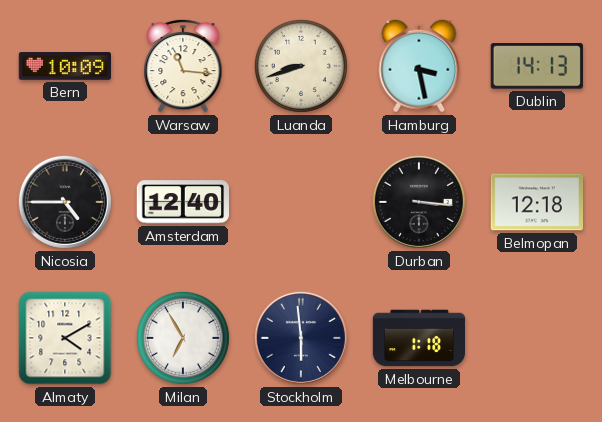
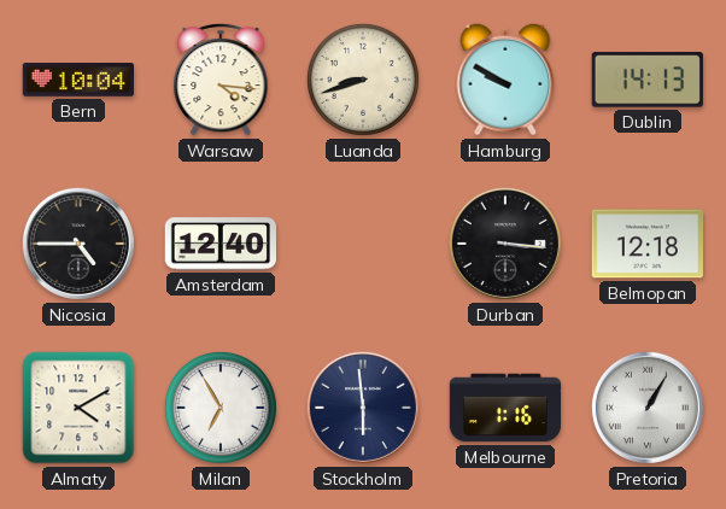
Bern: 10:09 -> 10:04
Warsaw: 11:16 -> 4:16
Hamburg: 3:28 -> 9:50
Melbourne: 1:18 -> 1:16
Pretoria: none -> 1:05
